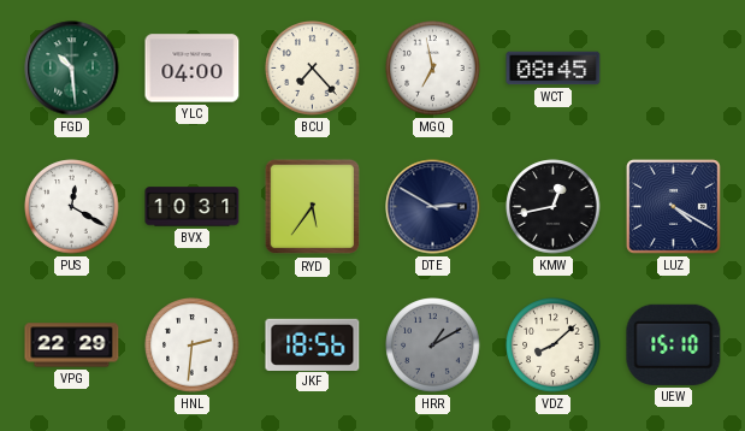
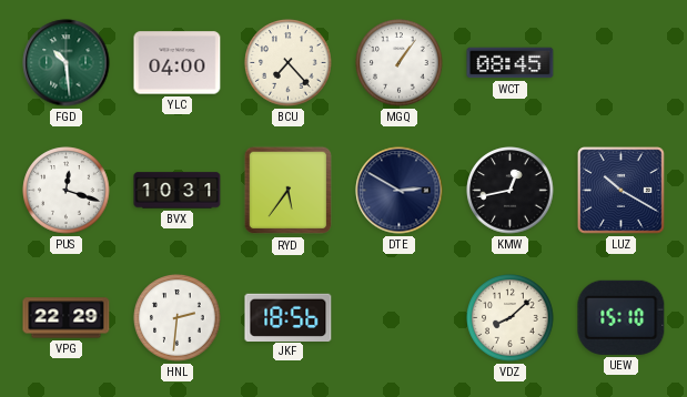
MGQ: 6:58 -> 1:06
PUS: 12:20 -> 12:18
LUZ: 4:20 -> 10:20
HRR: 1:10 -> none
